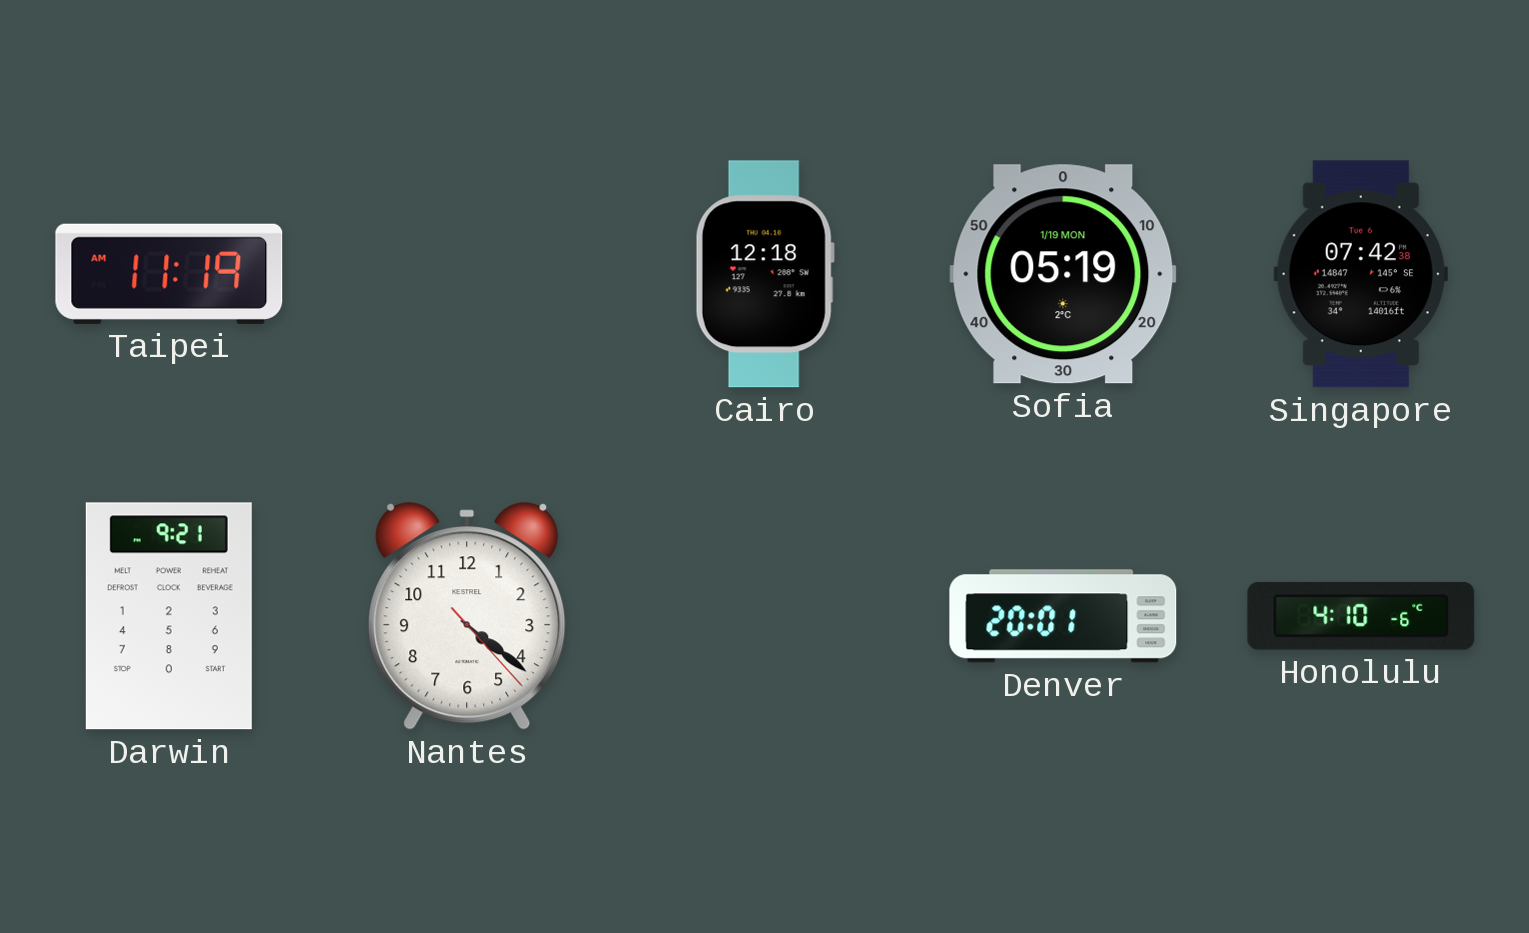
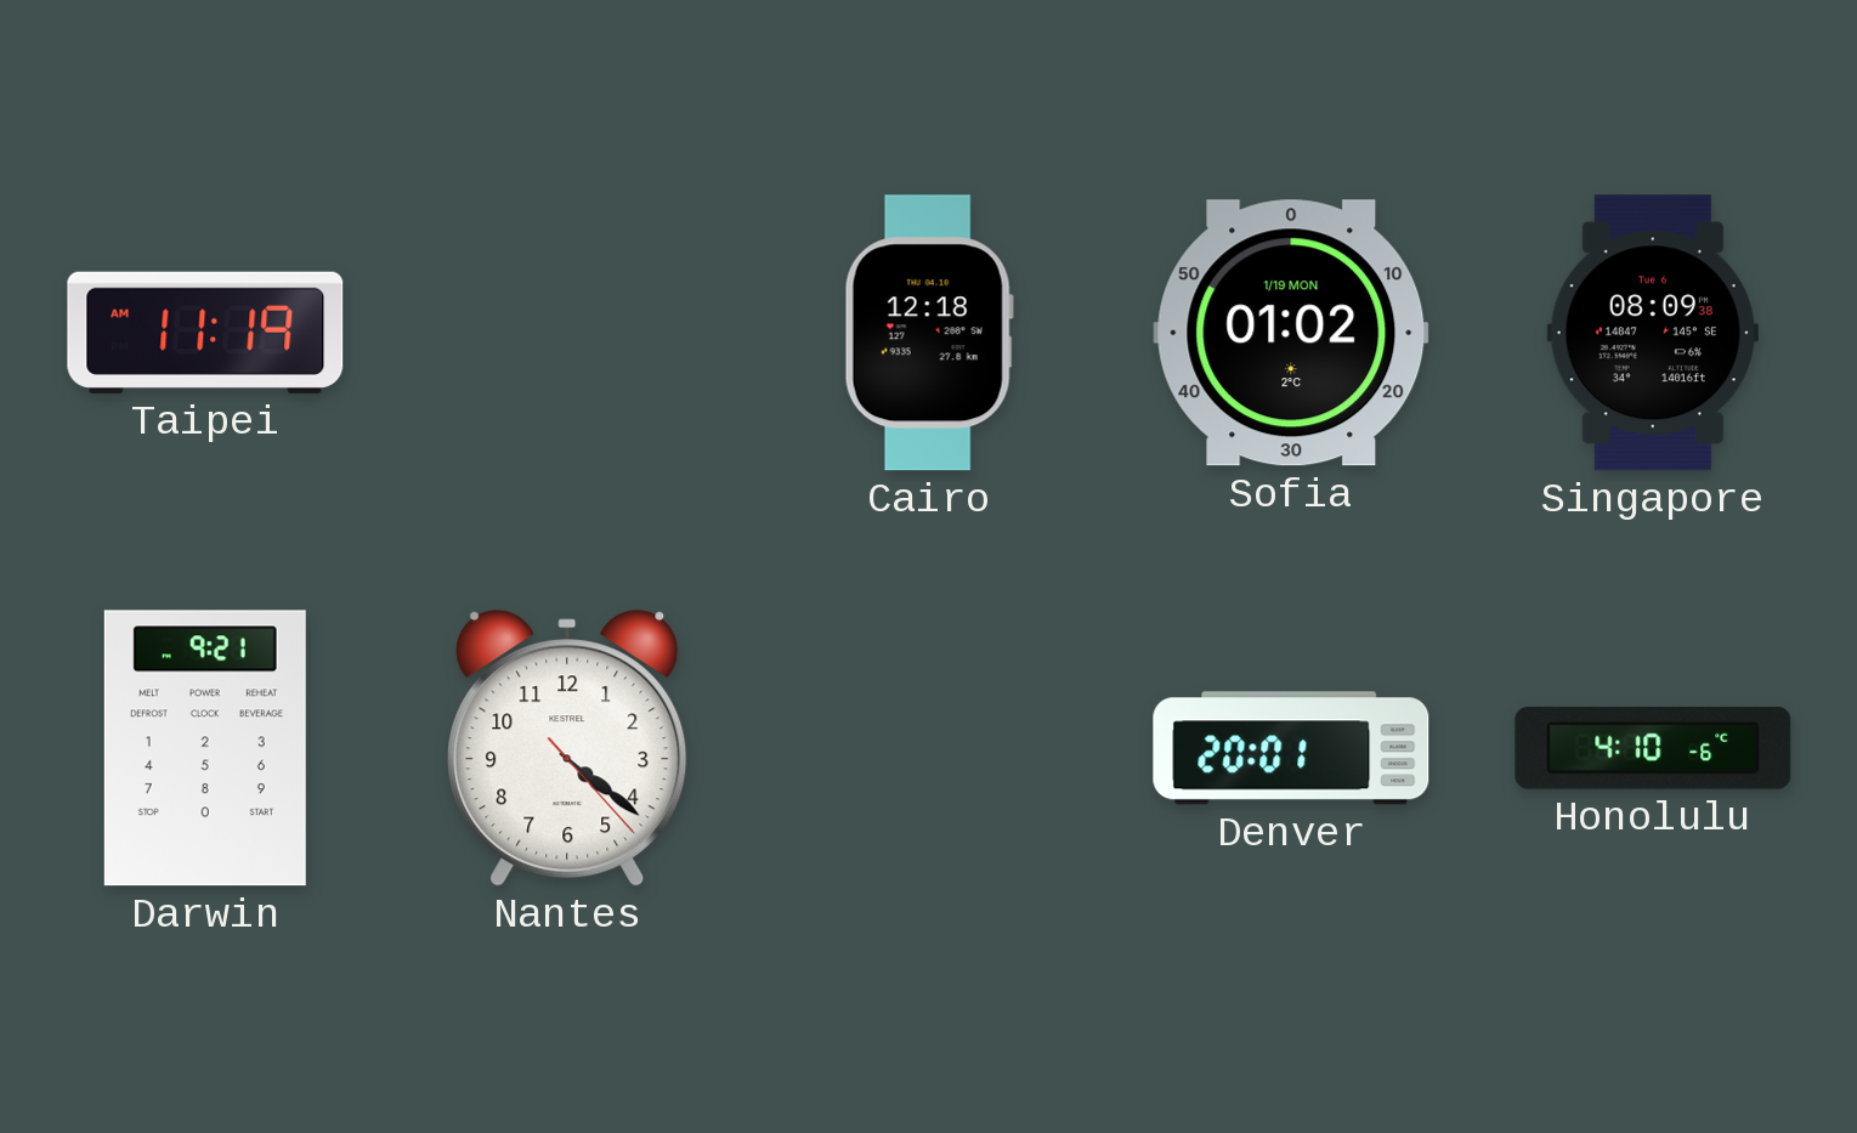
Sofia: 05:19 -> 01:02
Singapore: 07:42 -> 08:09
